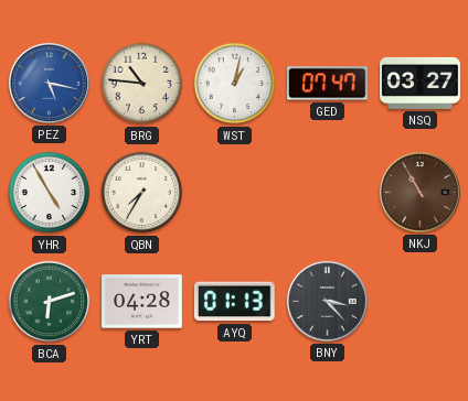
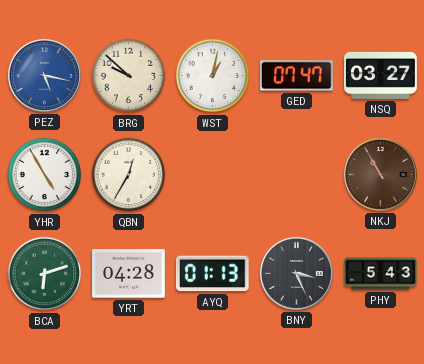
BRG: 10:46 -> 9:52
QBN: 7:35 -> 12:35
BNY: 3:23 -> 3:26
PHY: none -> 5:43
